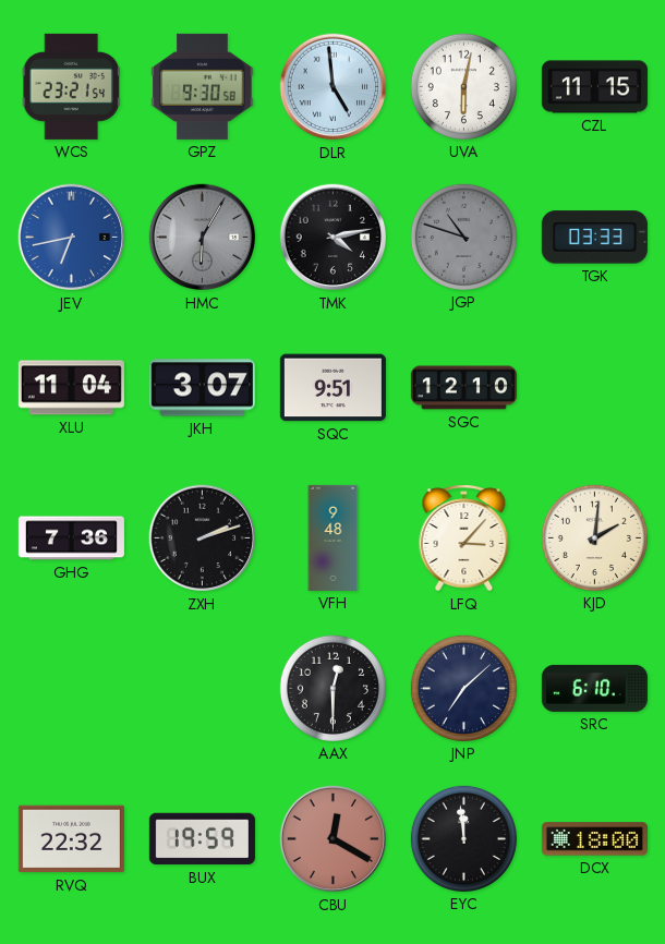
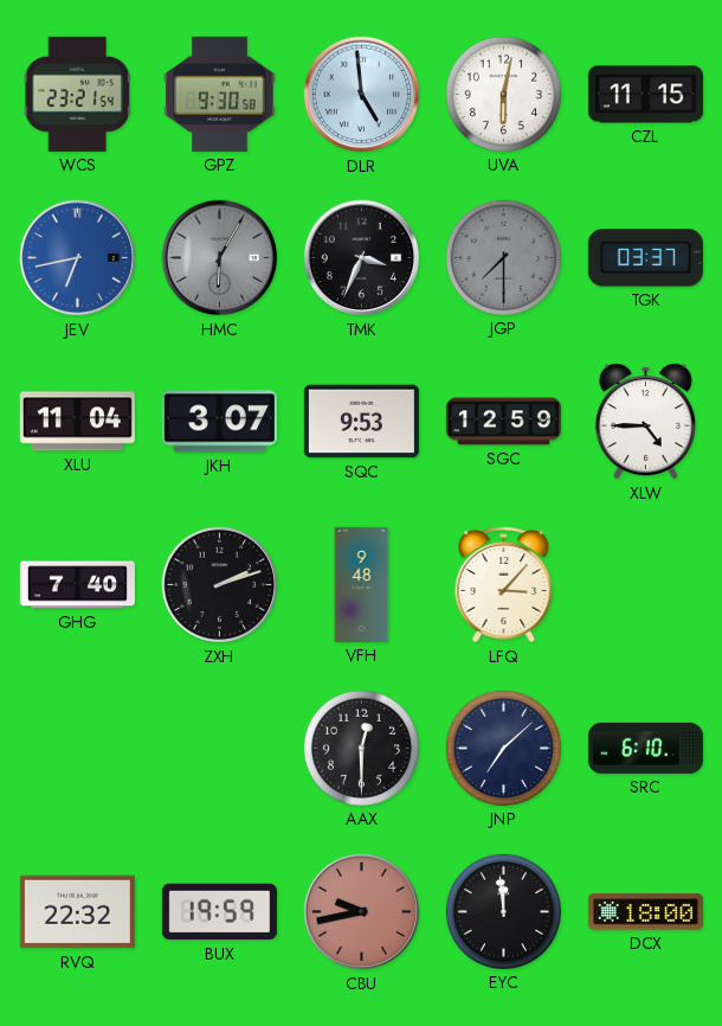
TMK: 4:13 -> 3:34
JGP: 10:48 -> 7:30
TGK: 03:33 -> 03:37
SQC: 9:51 -> 9:53
SGC: 12:10 -> 12:59
XLW: none -> 4:45
GHG: 7:36 -> 7:40
KJD: 2:01 -> none
CBU: 12:20 -> 9:43
